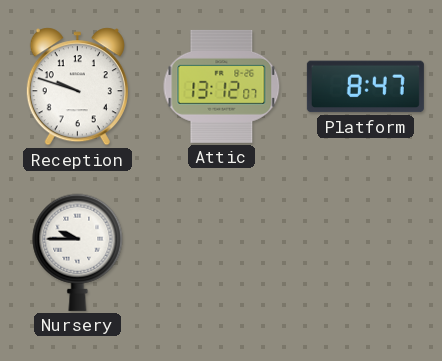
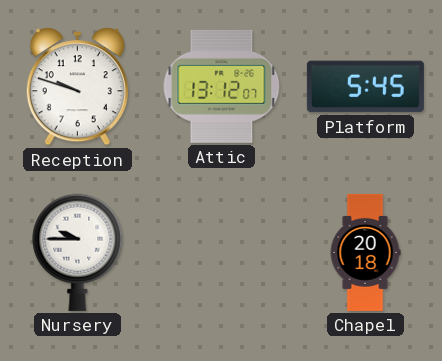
Platform: 8:47 -> 5:45
Chapel: none -> 20:18
